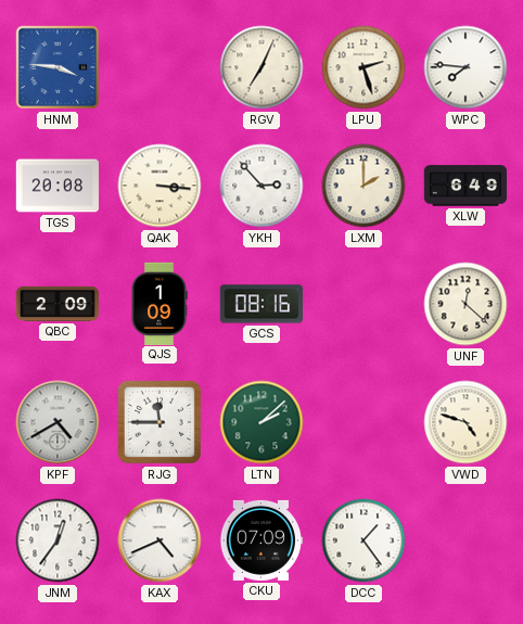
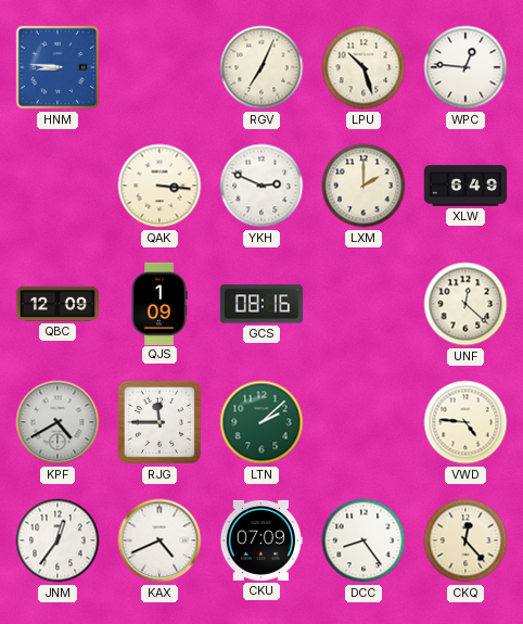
HNM: 3:46 -> 8:46
LPU: 2:27 -> 10:27
WPC: 7:46 -> 12:46
TGS: 20:08 -> none
YKH: 2:53 -> 2:49
QBC: 2:09 -> 12:09
VWD: 4:48 -> 4:46
DCC: 1:24 -> 8:24
CKQ: none -> 12:23
